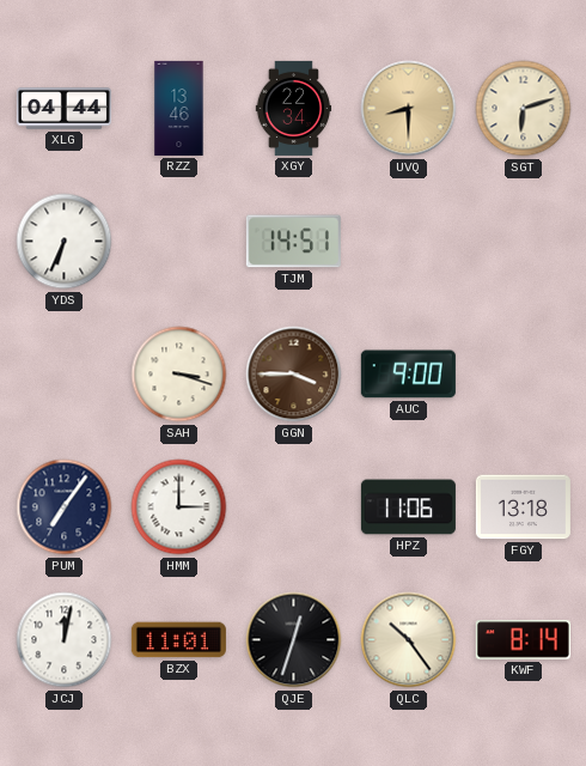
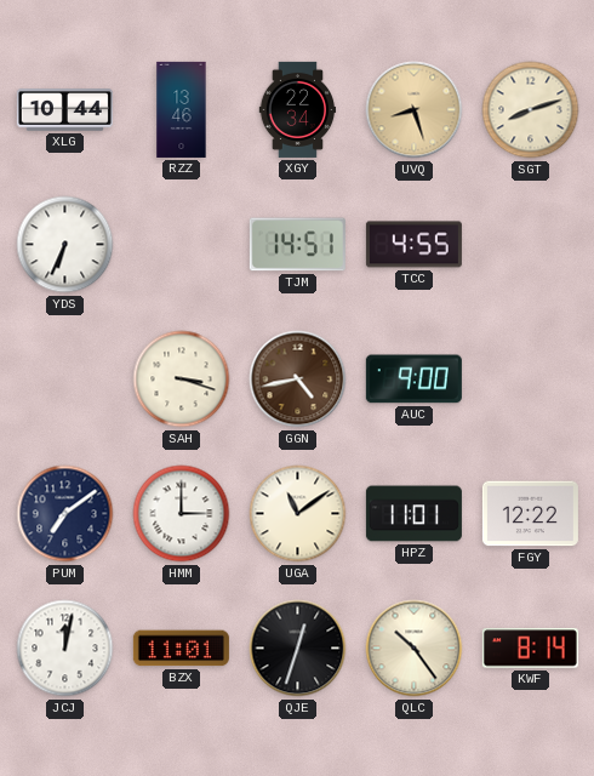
XLG: 04:44 -> 10:44
UVQ: 8:30 -> 8:27
SGT: 6:12 -> 8:12
TCC: none -> 4:55
GGN: 3:45 -> 4:43
PUM: 7:06 -> 7:09
UGA: none -> 11:09
HPZ: 11:06 -> 11:01
FGY: 13:18 -> 12:22
